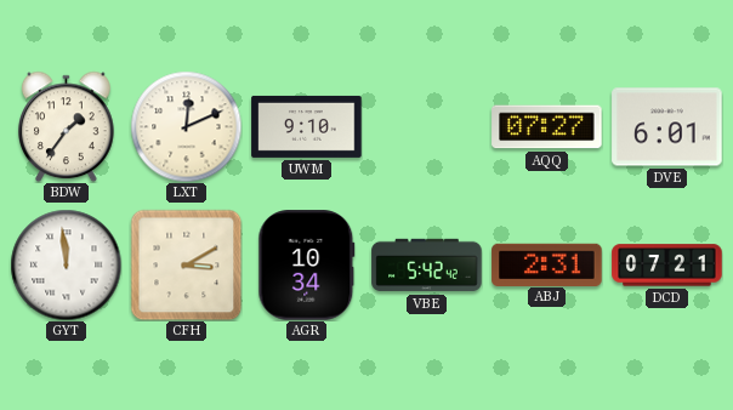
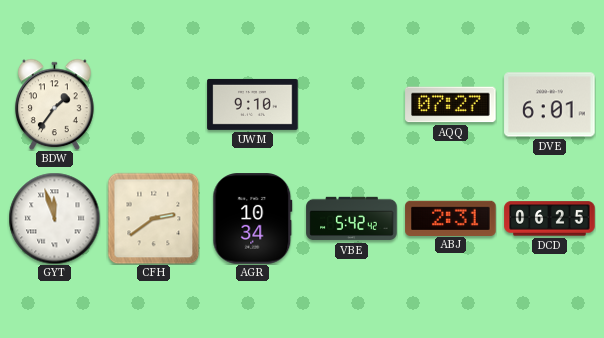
LXT: 12:11 -> none
GYT: 11:59 -> 11:57
CFH: 3:10 -> 2:39
DCD: 07:21 -> 06:25
